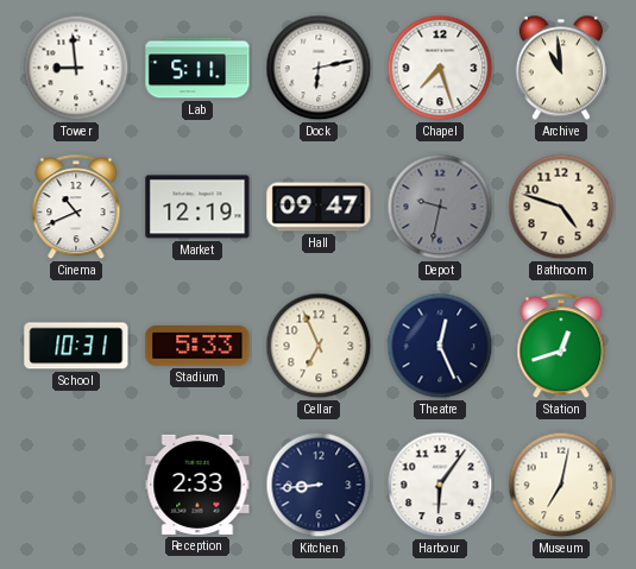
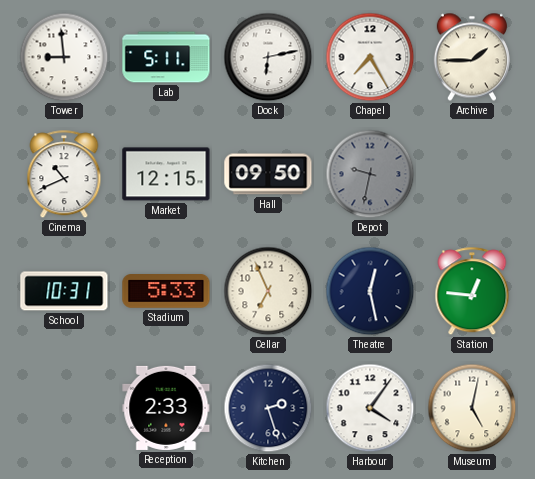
Chapel: 7:27 -> 7:25
Archive: 10:59 -> 1:45
Market: 12:19 -> 12:15
Hall: 09:47 -> 09:50
Bathroom: 4:48 -> none
Theatre: 12:26 -> 12:28
Station: 12:42 -> 12:46
Kitchen: 8:44 -> 2:27
Harbour: 6:06 -> 4:06
Museum: 7:02 -> 5:02
